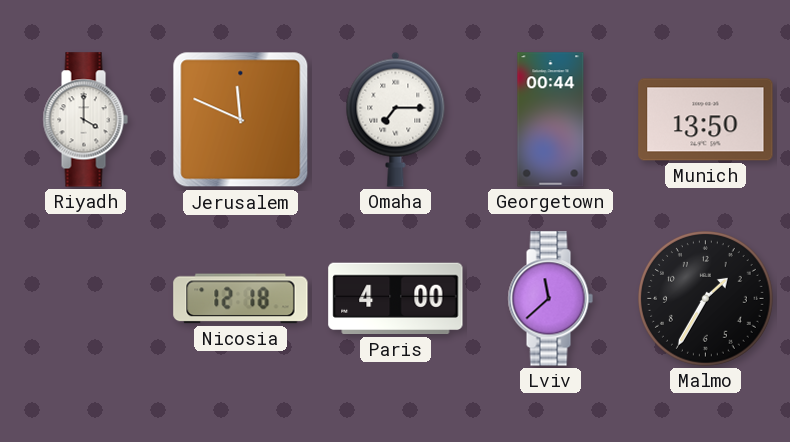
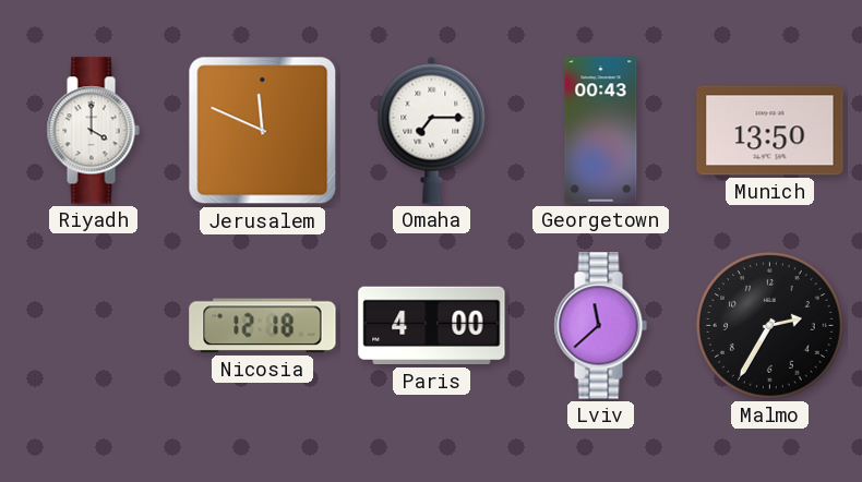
Georgetown: 00:44 -> 00:43
Malmo: 1:35 -> 2:35
